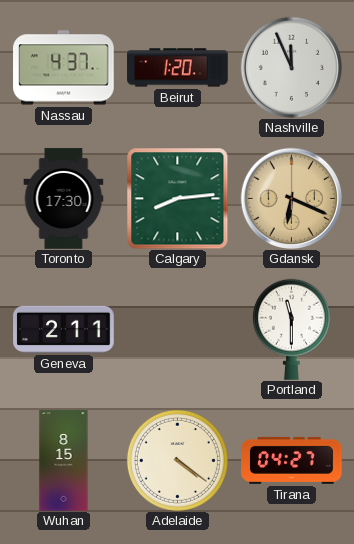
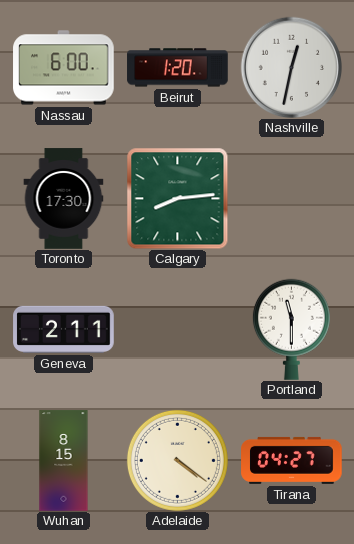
Nassau: 4:37 -> 6:00
Nashville: 11:56 -> 12:32
Gdansk: 6:19 -> none
